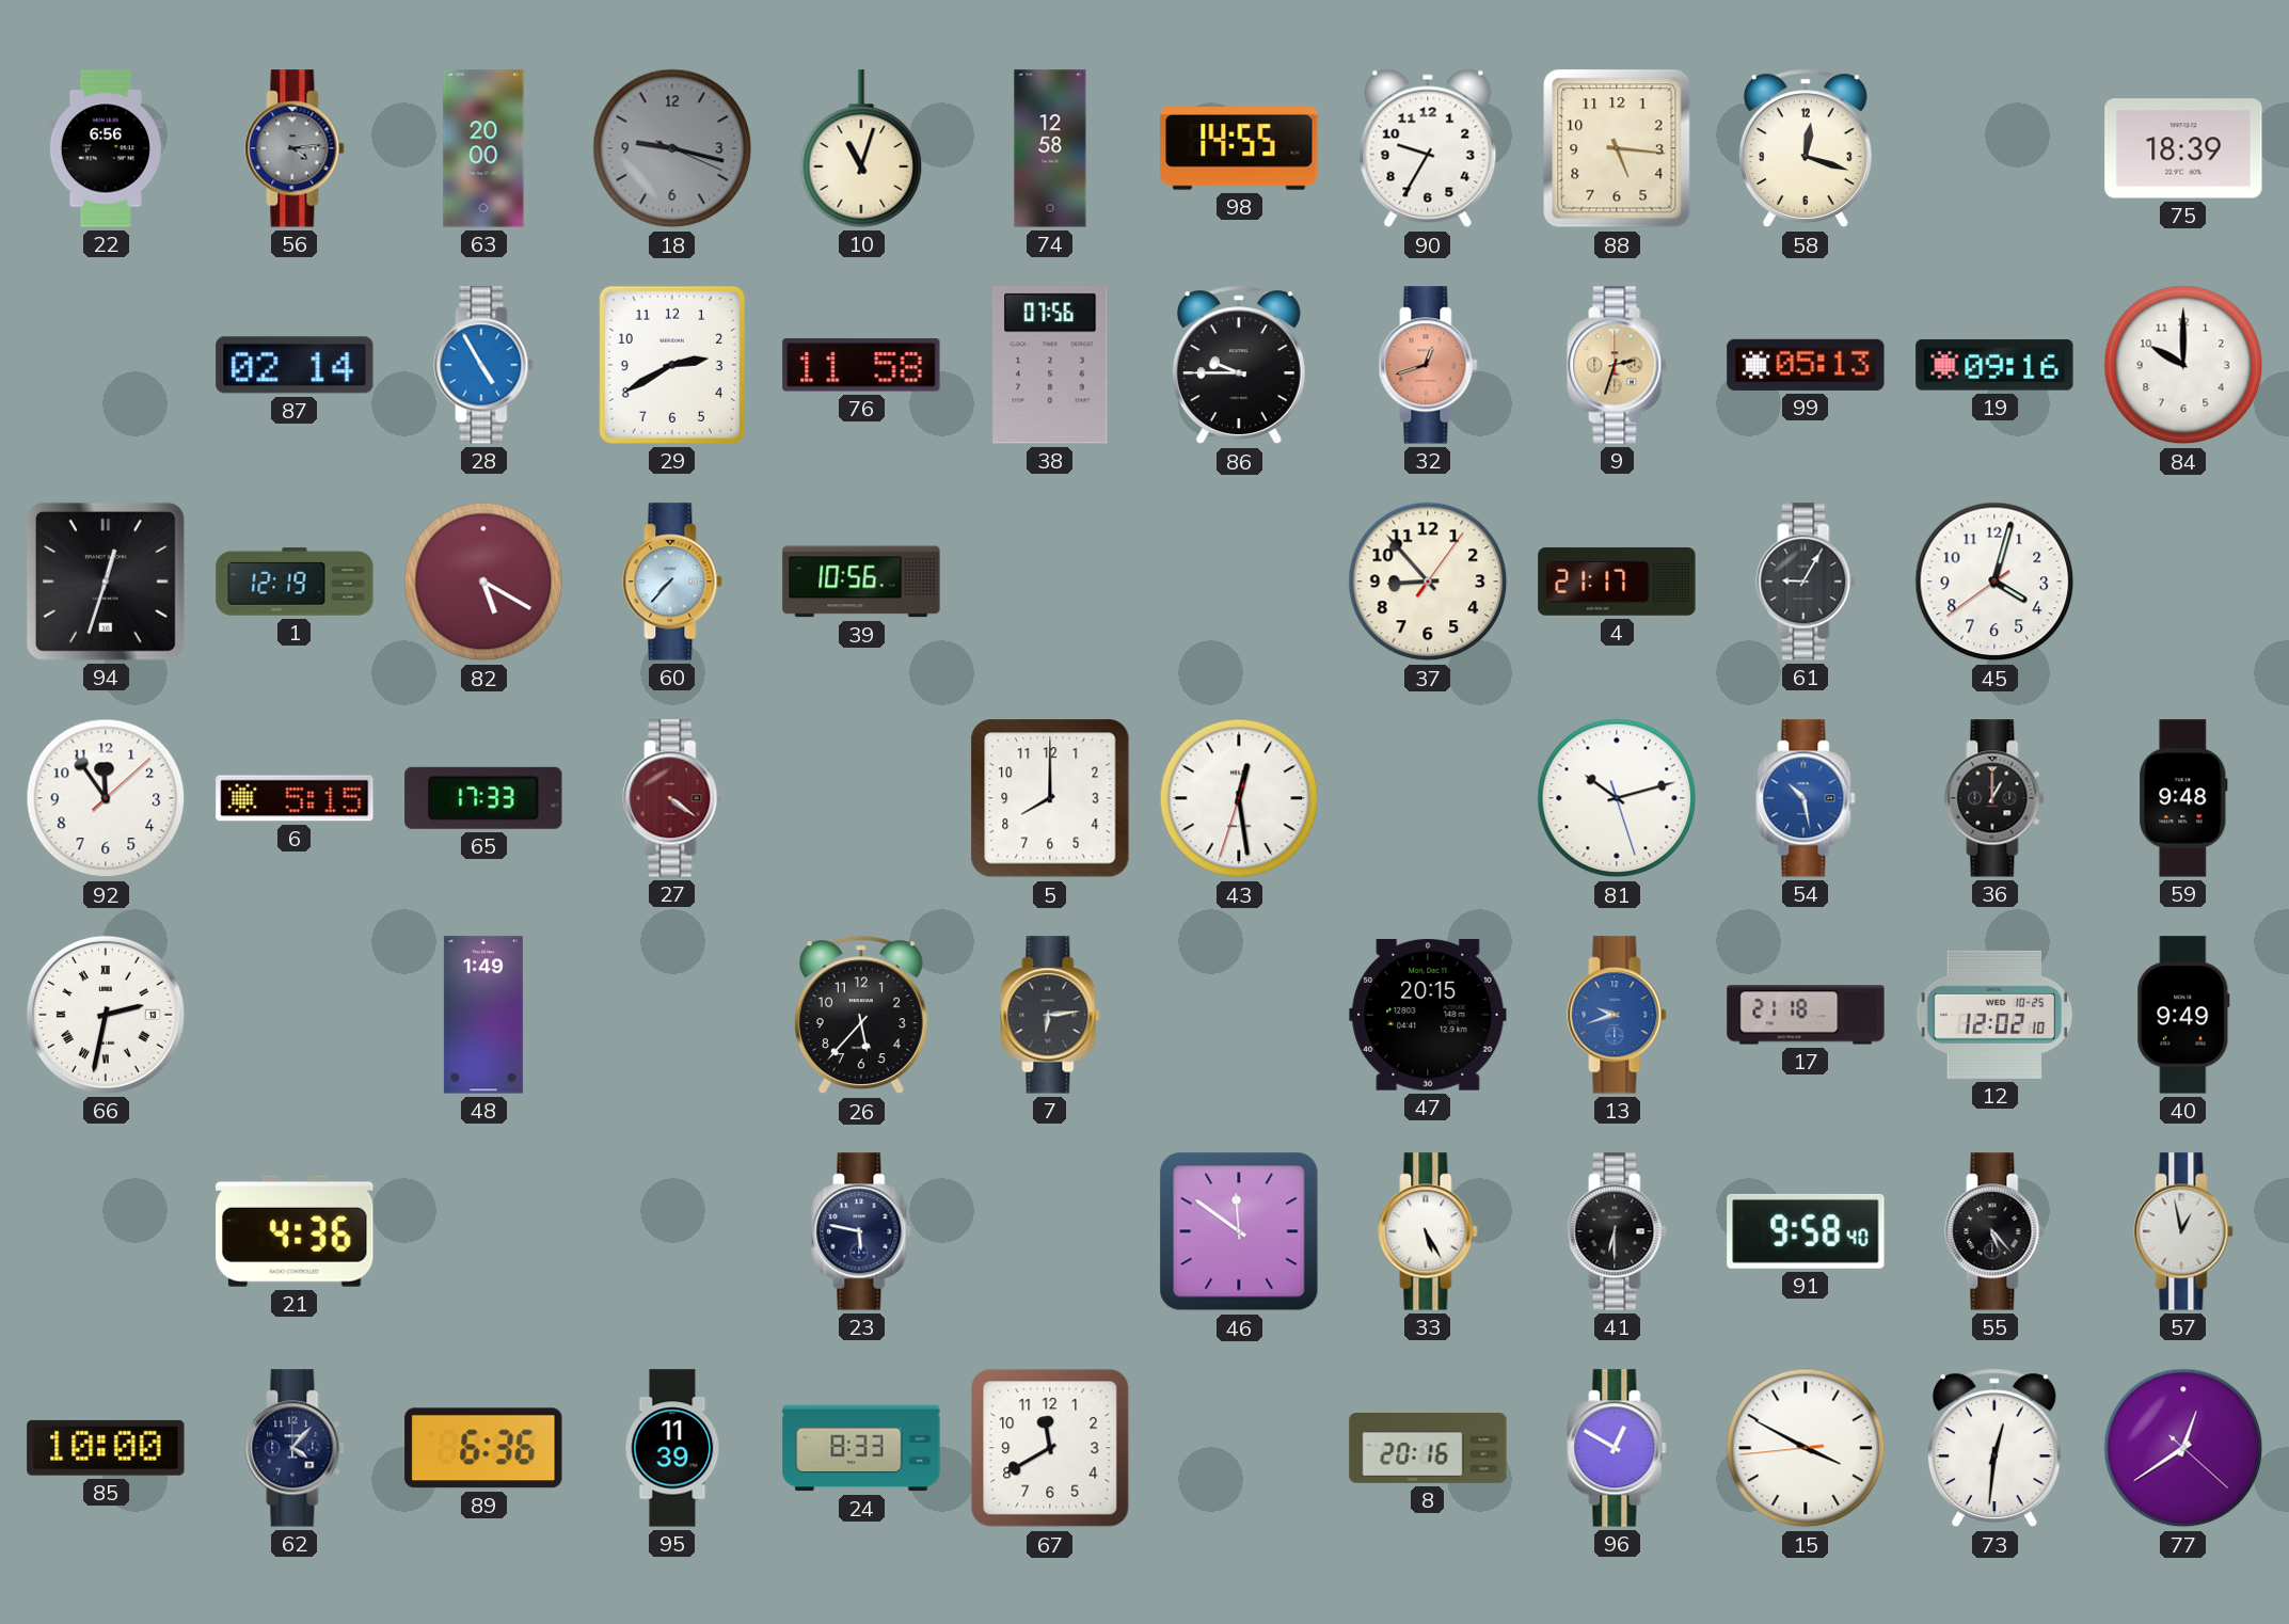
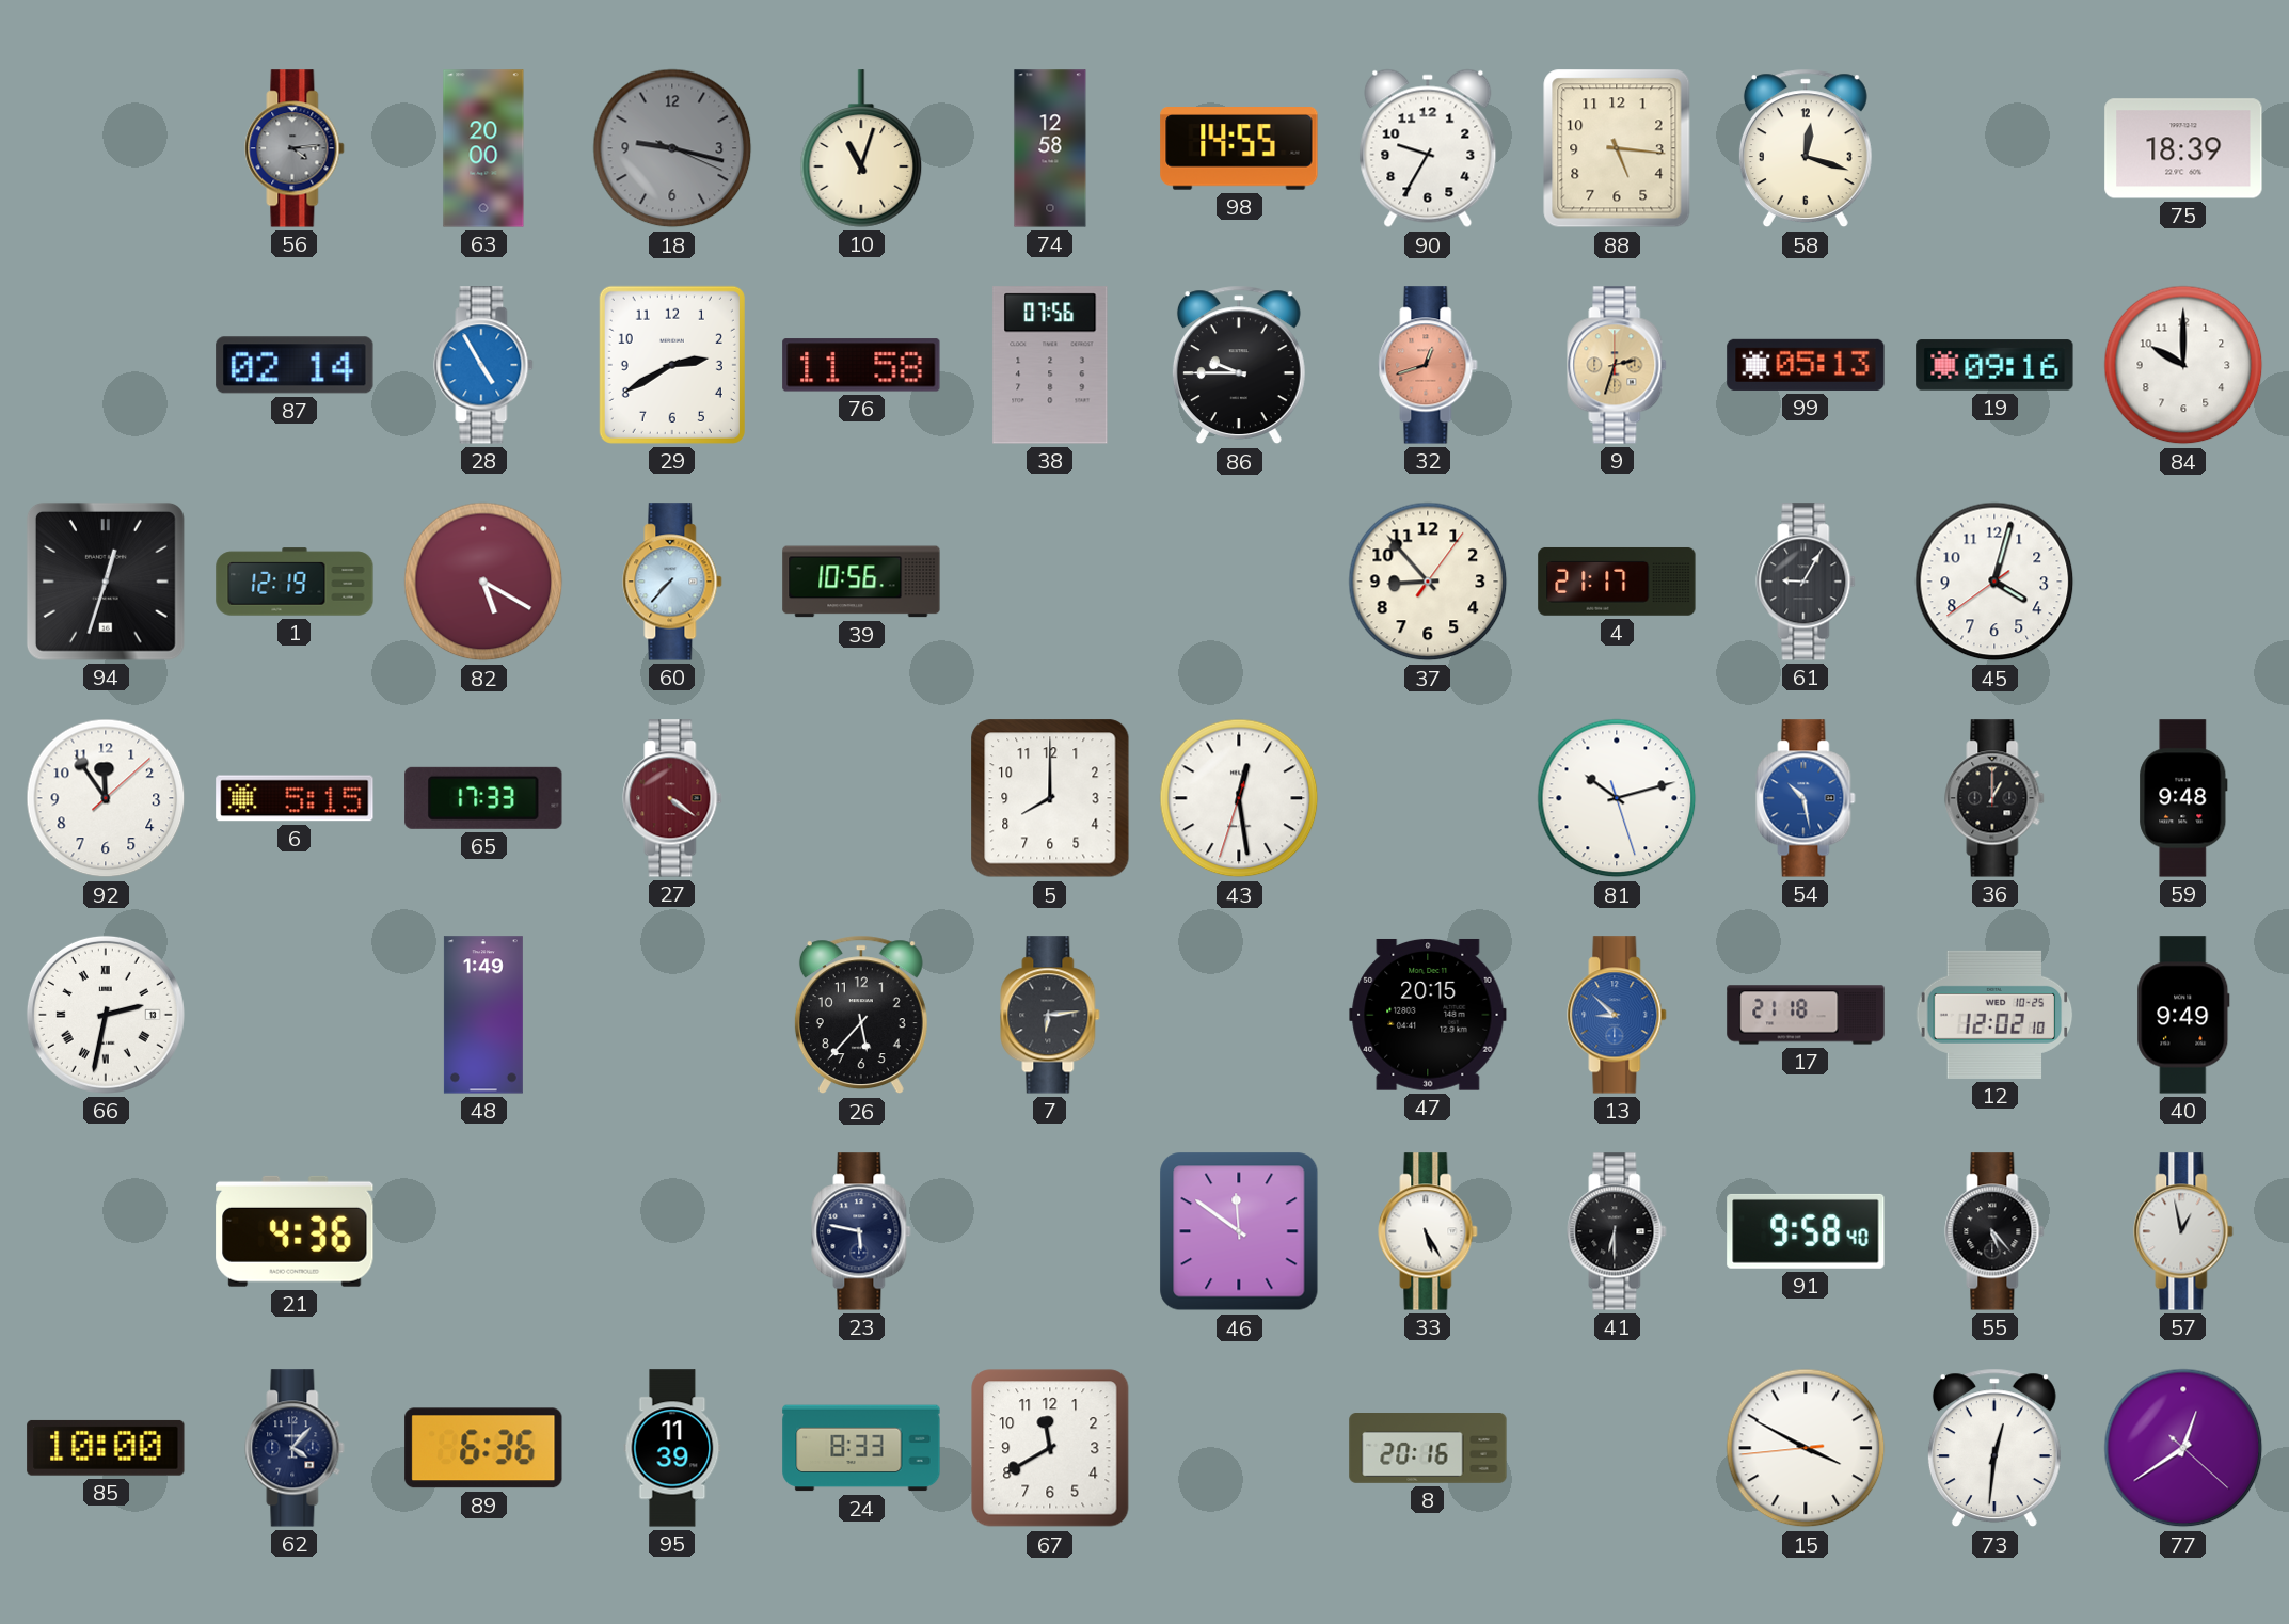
22: 6:56 -> none
13: 9:42 -> 8:52
96: 12:50 -> none
